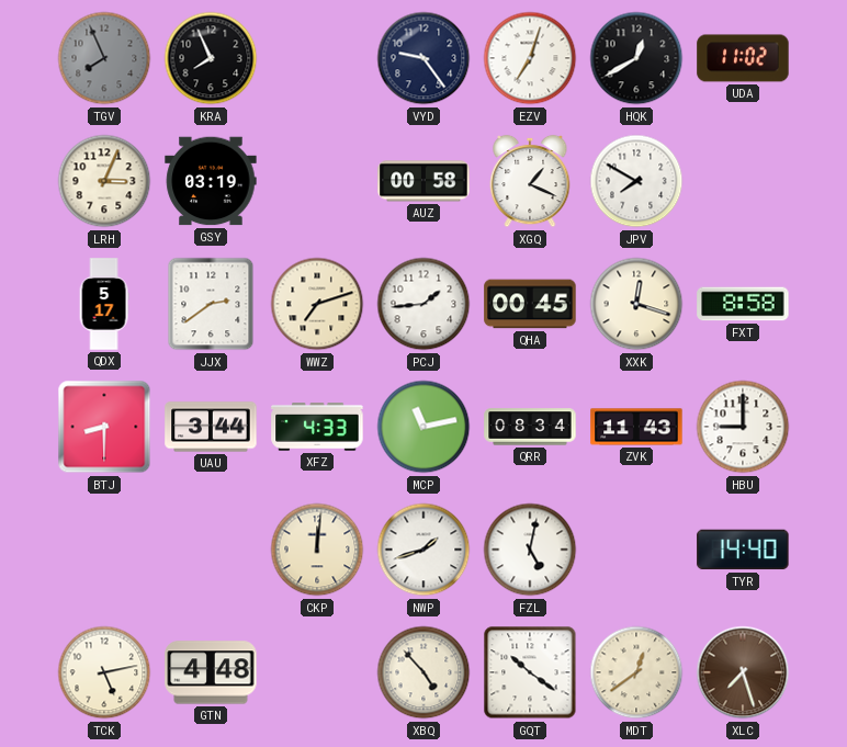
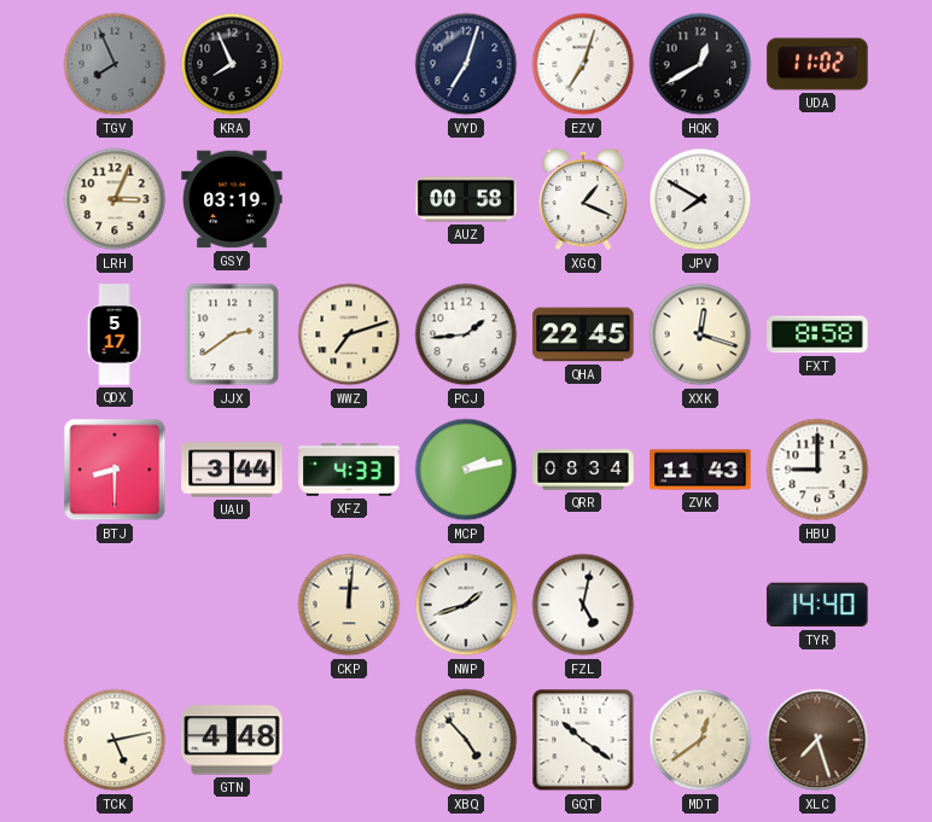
VYD: 9:24 -> 7:03
QHA: 00:45 -> 22:45
MCP: 11:13 -> 2:13
